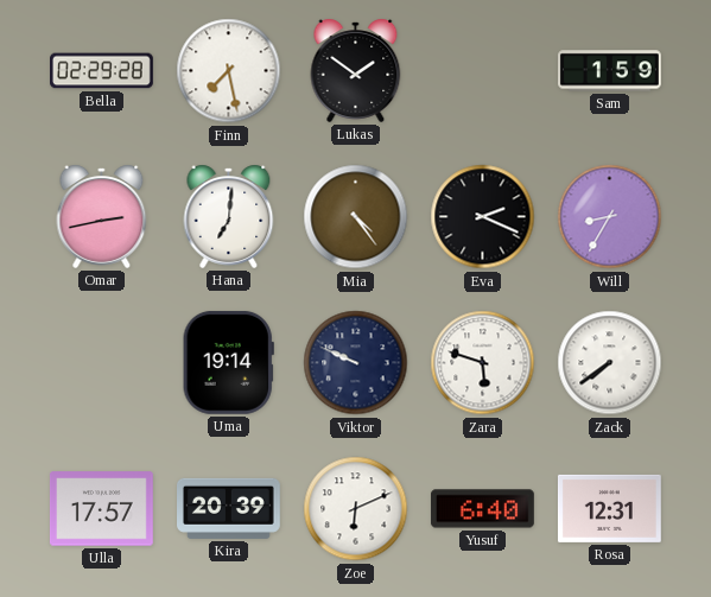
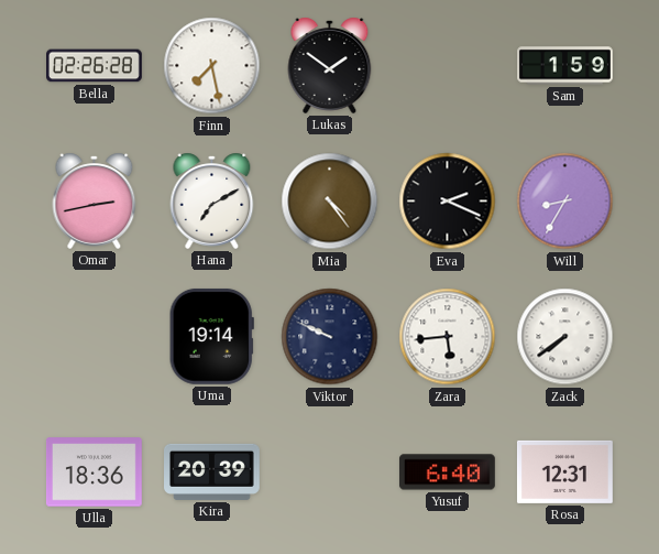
Bella: 02:29 -> 02:26
Hana: 7:01 -> 7:10
Zara: 5:48 -> 5:44
Ulla: 17:57 -> 18:36
Zoe: 6:11 -> none
